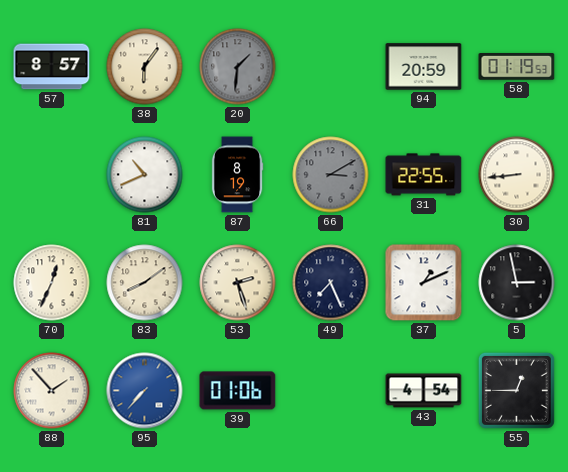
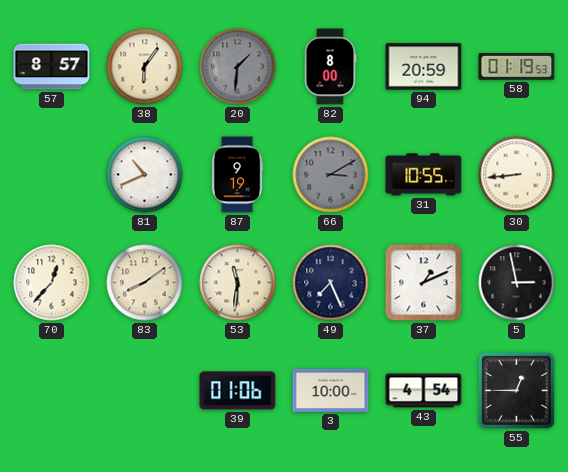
82: none -> 8:00
87: 8:19 -> 9:19
31: 22:55 -> 10:55
70: 12:34 -> 12:37
53: 2:27 -> 11:31
88: 1:53 -> none
95: 7:37 -> none
3: none -> 10:00
